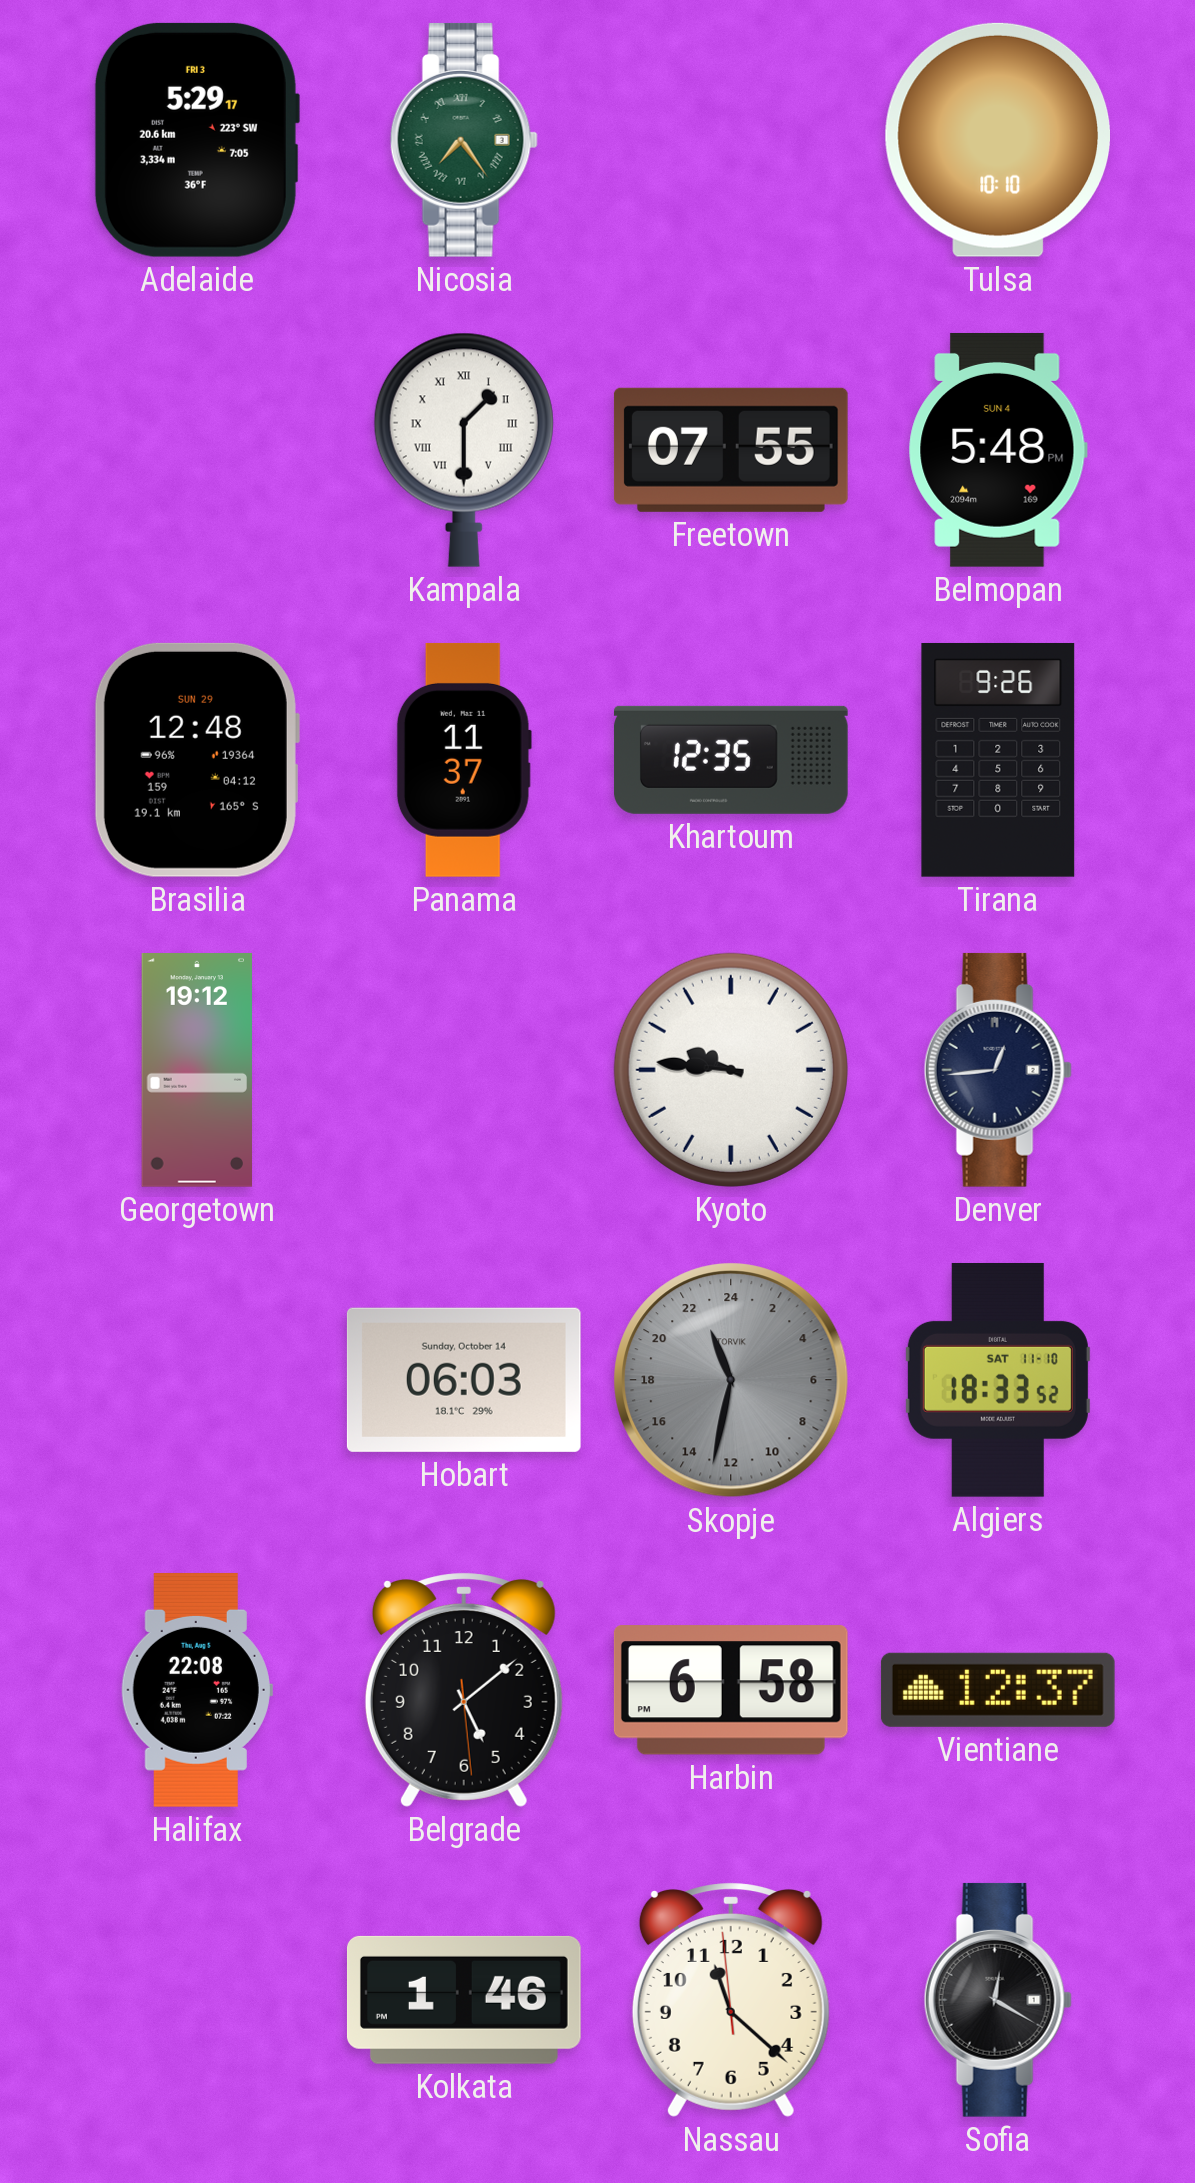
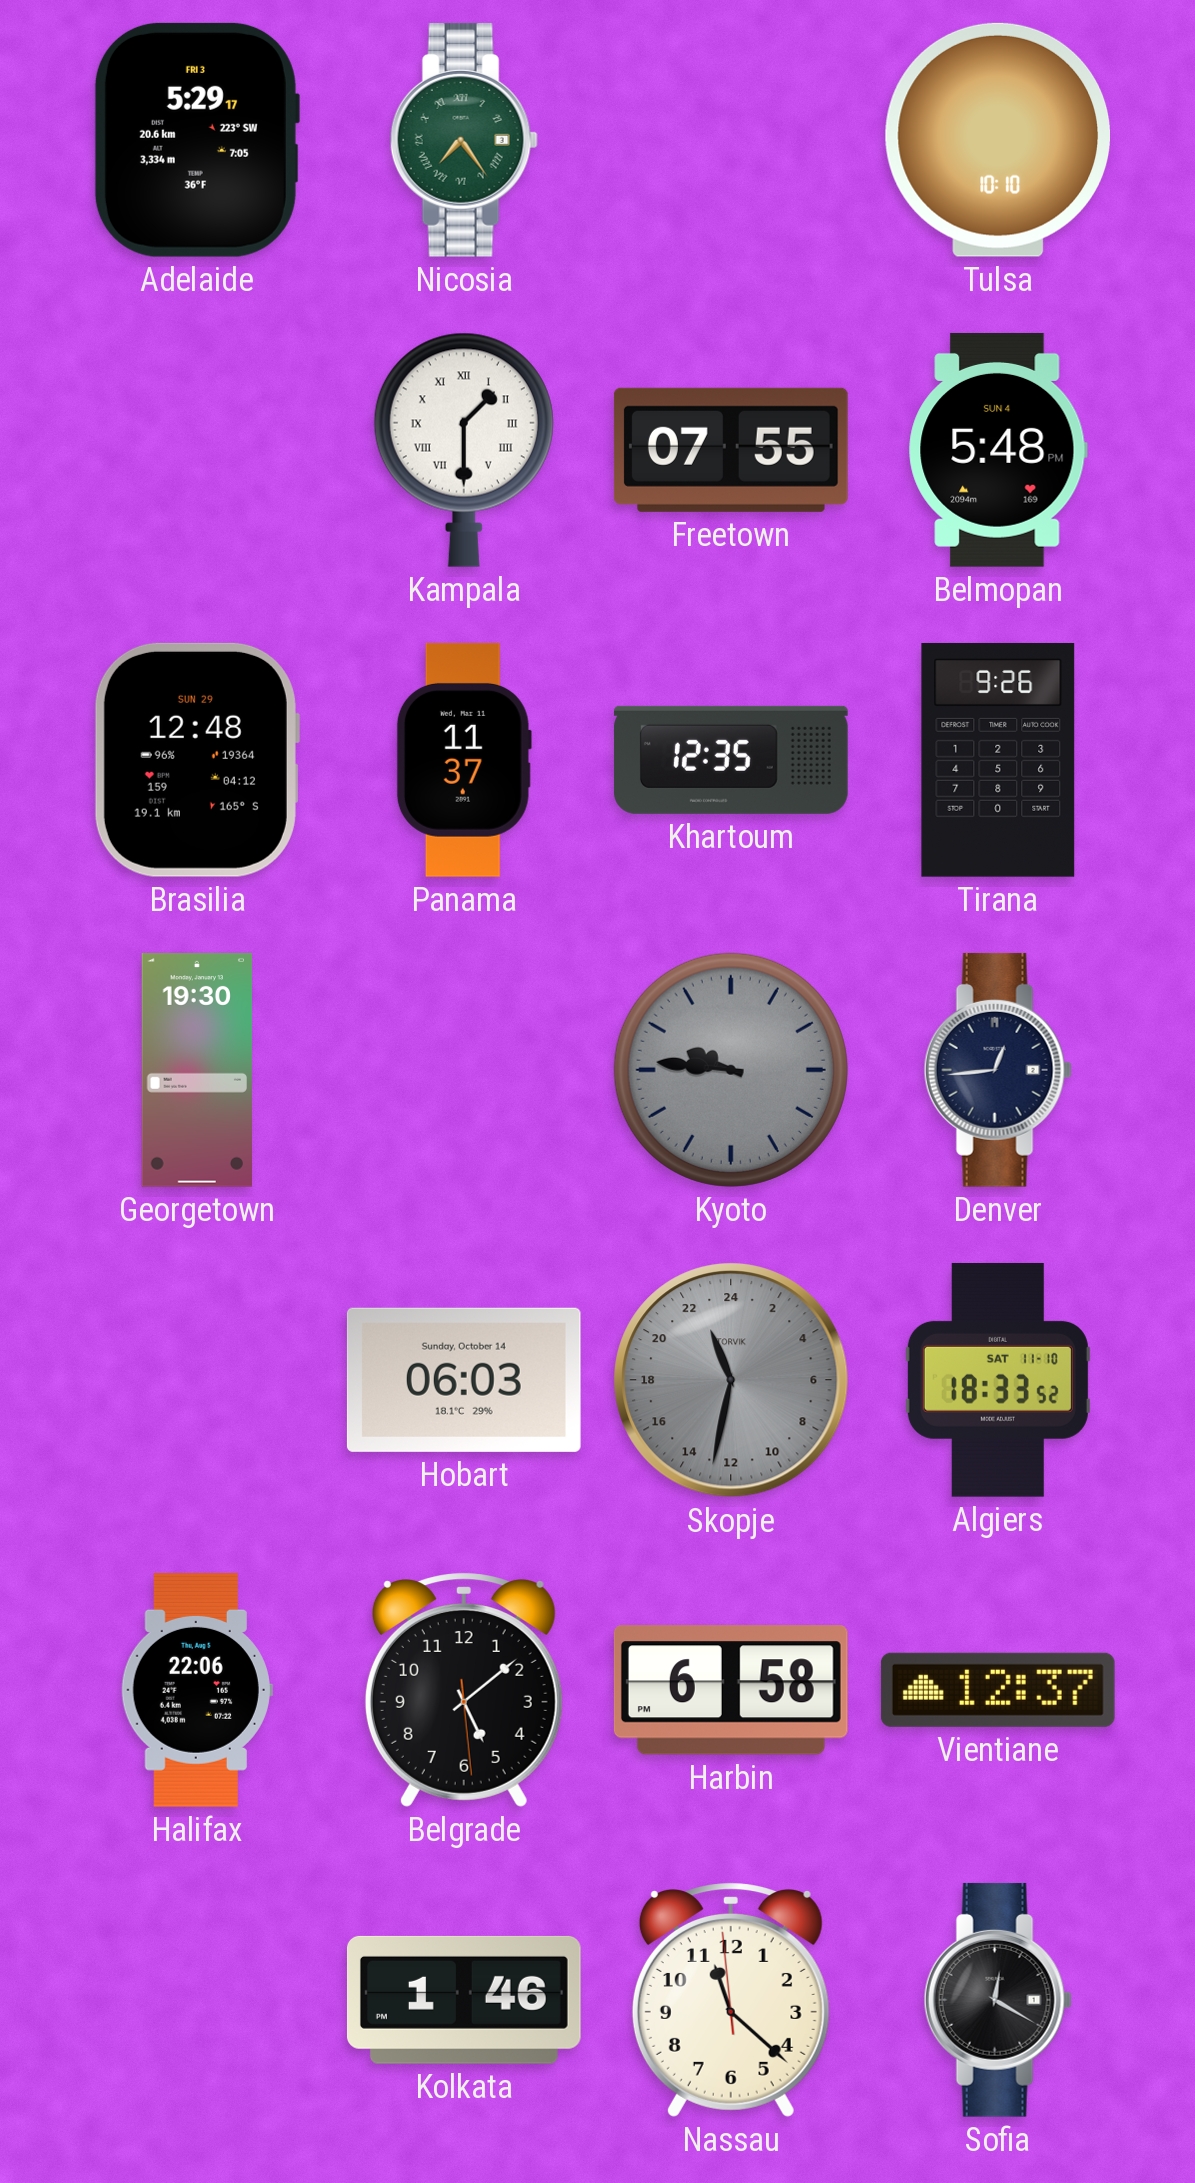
Georgetown: 19:12 -> 19:30
Kyoto dial: white -> grey
Halifax: 22:08 -> 22:06
